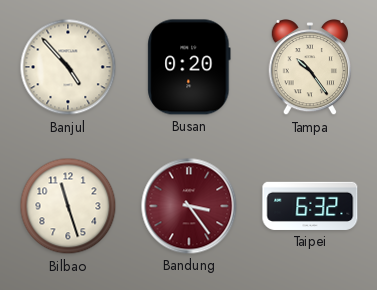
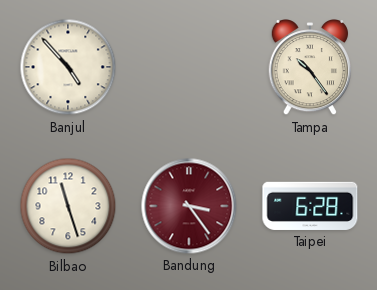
Busan: 0:20 -> none
Taipei: 6:32 -> 6:28
